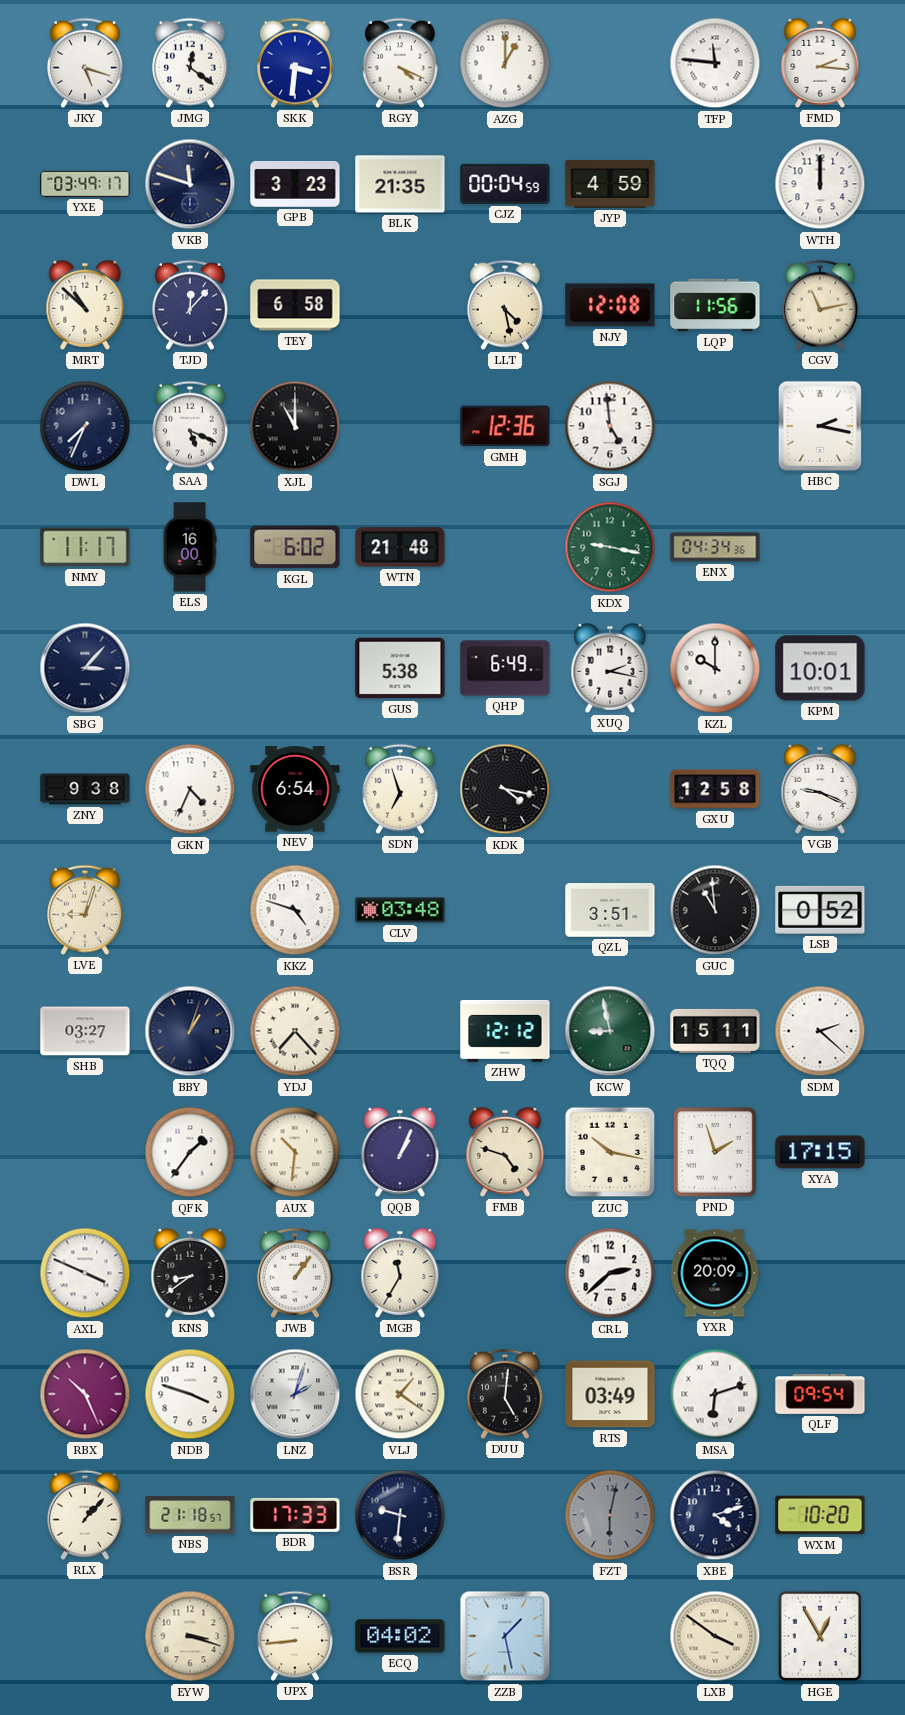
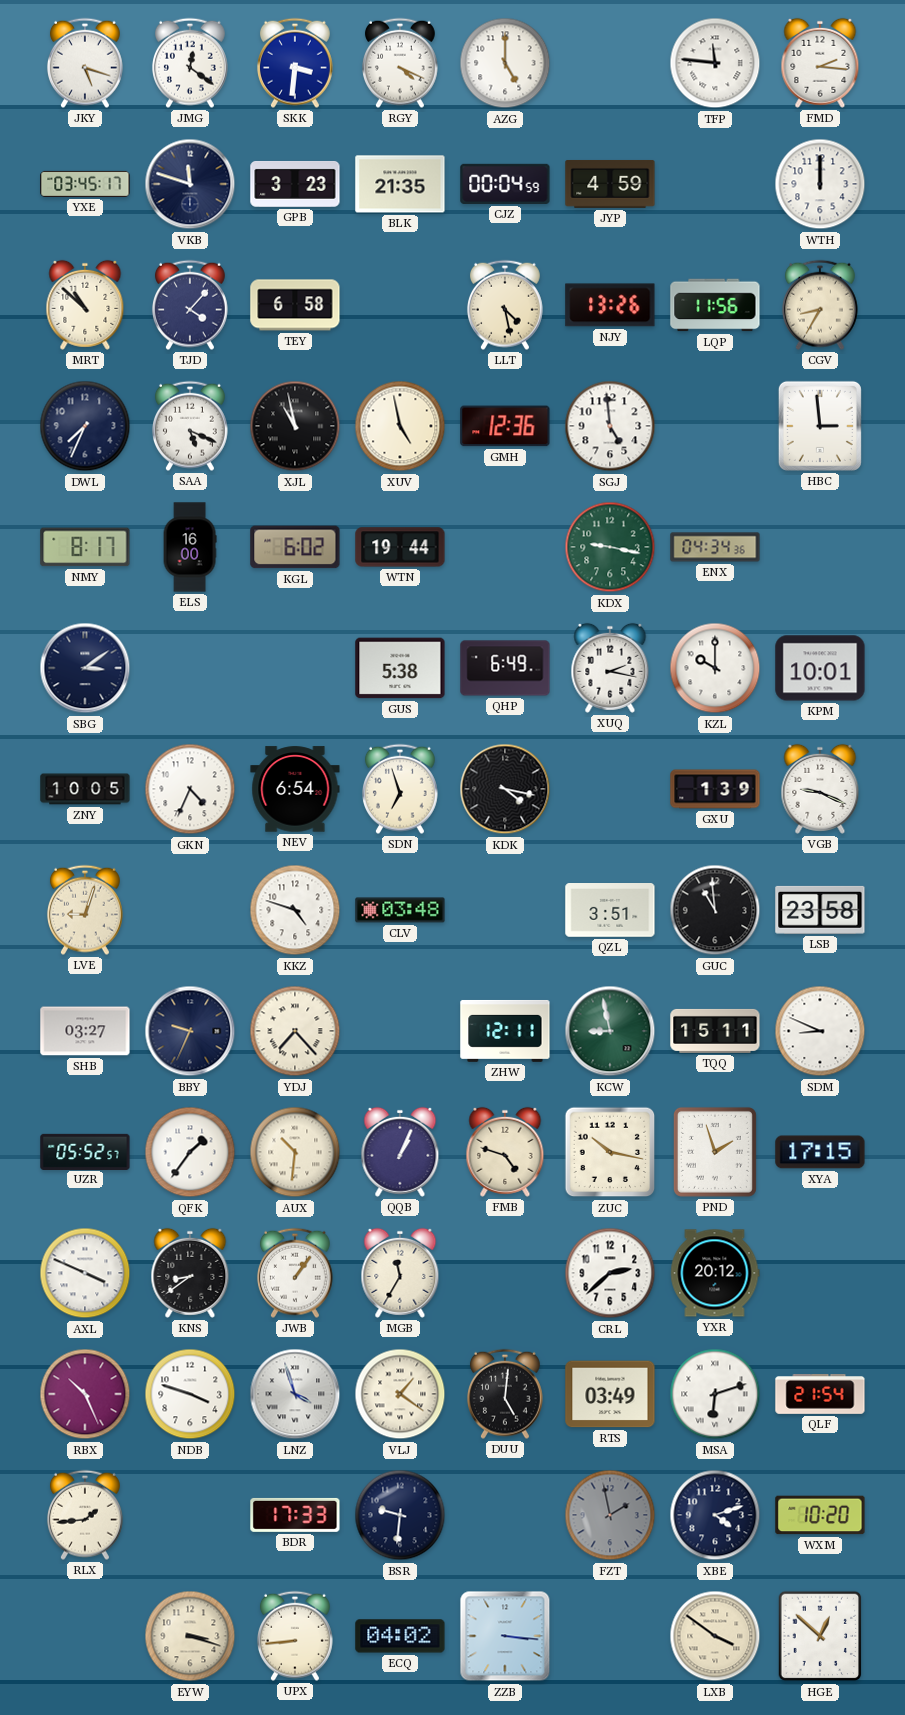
AZG: 1:00 -> 5:00
YXE: 03:49 -> 03:45
TJD: 12:07 -> 4:07
NJY: 12:08 -> 13:26
CGV: 11:13 -> 8:35
XJL: 11:00 -> 10:58
XUV: none -> 4:58
HBC: 2:17 -> 2:59
NMY: 11:17 -> 8:17
WTN: 21:48 -> 19:44
SBG: 3:07 -> 3:09
ZNY: 9:38 -> 10:05
GXU: 12:58 -> 1:39
LSB: 0:52 -> 23:58
BBY: 1:03 -> 9:34
ZHW: 12:12 -> 12:11
SDM: 2:22 -> 8:49
UZR: none -> 05:52
YXR: 20:09 -> 20:12
LNZ: 2:03 -> 3:57
QLF: 09:54 -> 21:54
RLX: 1:07 -> 1:44
NBS: 21:18 -> none
FZT: 6:02 -> 1:58
ZZB: 1:28 -> 3:16
HGE: 12:55 -> 12:52
